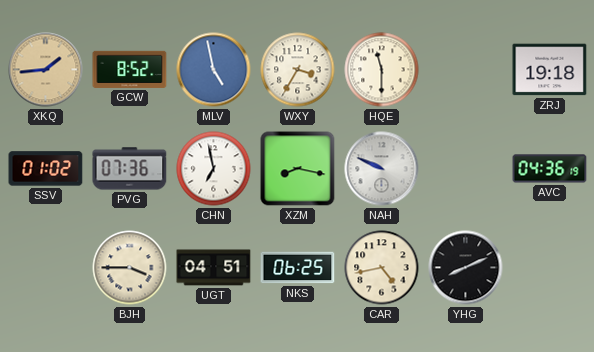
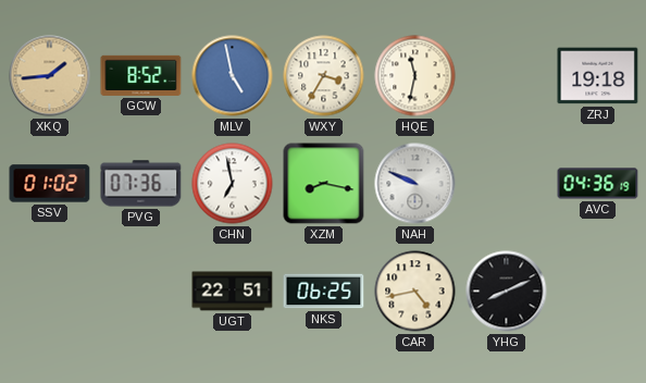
HQE: 11:30 -> 11:32
BJH: 3:45 -> none
UGT: 04:51 -> 22:51
